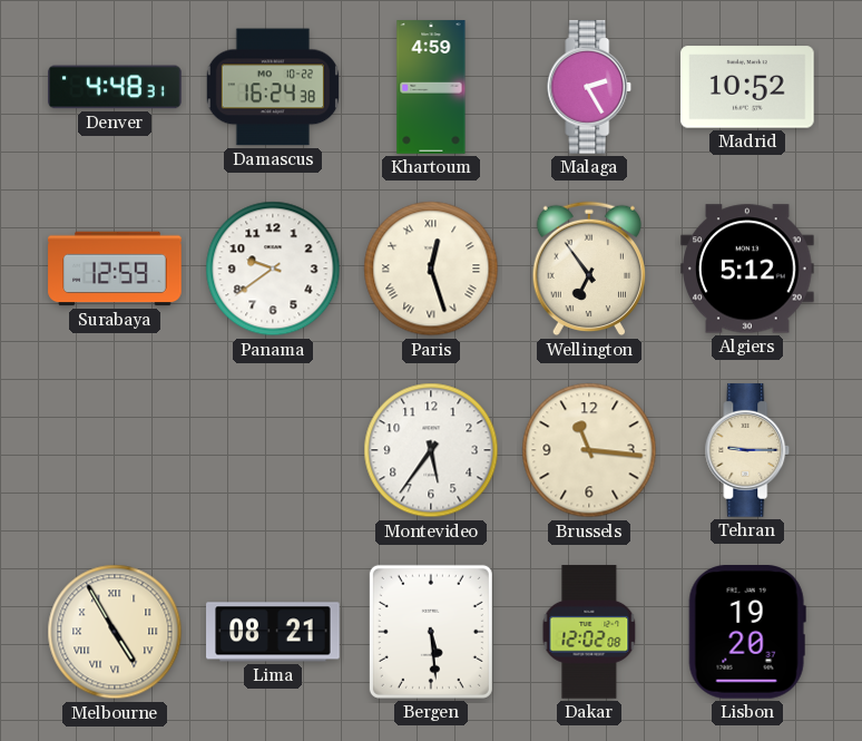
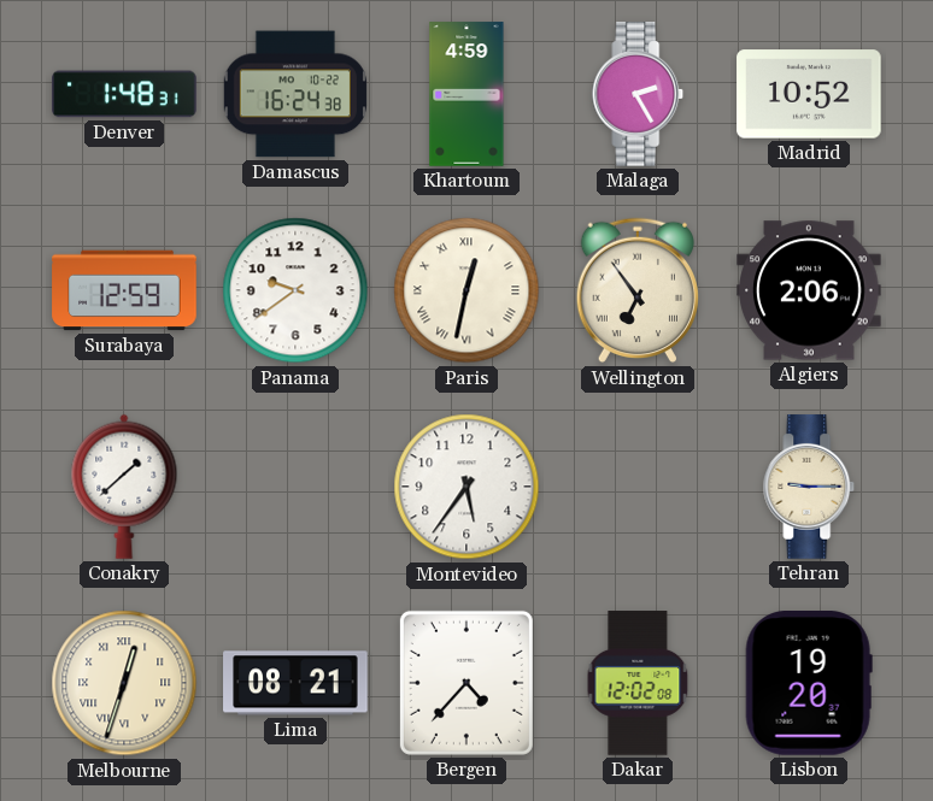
Denver: 4:48 -> 1:48
Paris: 12:27 -> 12:32
Algiers: 5:12 -> 2:06
Conakry: none -> 1:38
Brussels: 11:16 -> none
Melbourne: 4:55 -> 12:33
Bergen: 5:29 -> 4:37
